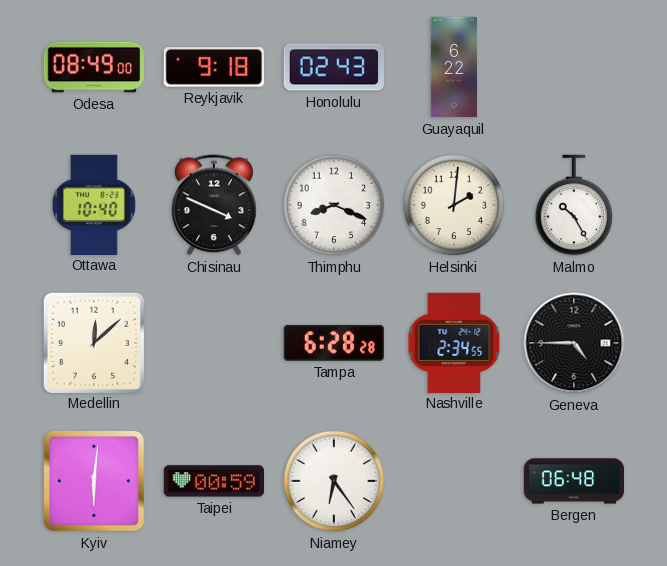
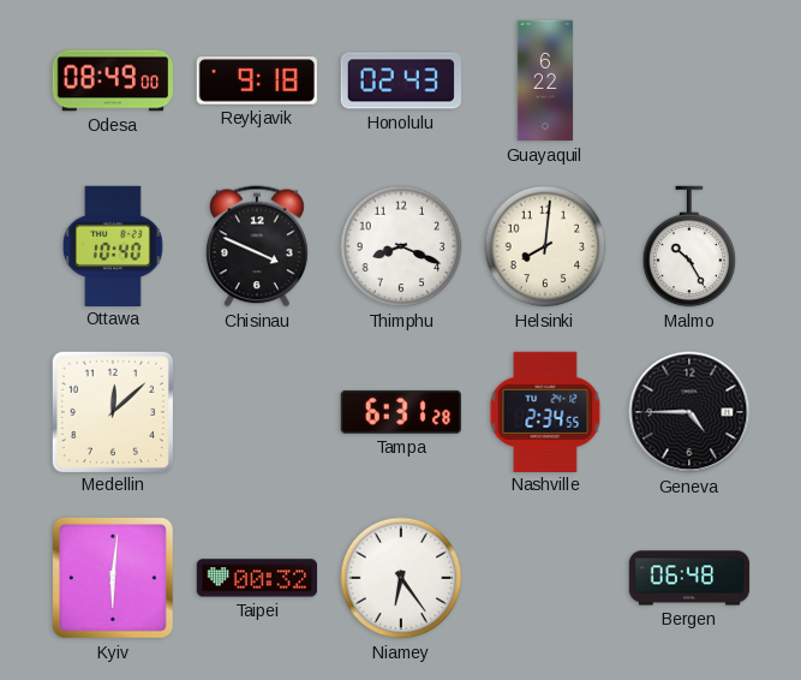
Helsinki: 2:01 -> 8:01
Tampa: 6:28 -> 6:31
Taipei: 00:59 -> 00:32
